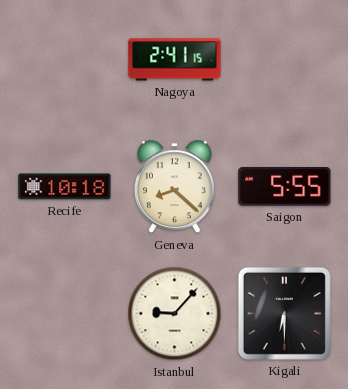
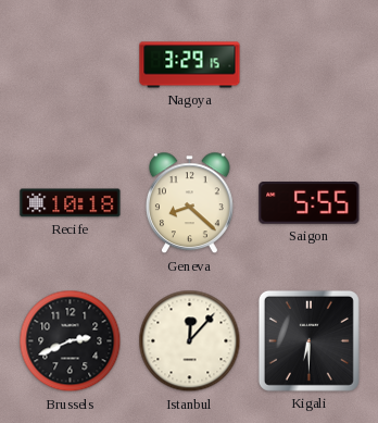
Nagoya: 2:41 -> 3:29
Brussels: none -> 2:41
Istanbul: 9:07 -> 12:07
